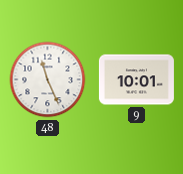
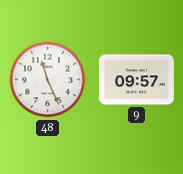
9: 10:01 -> 09:57
